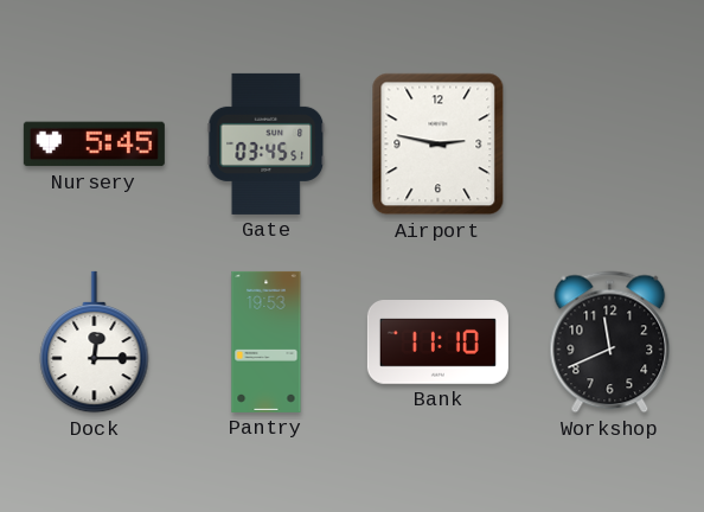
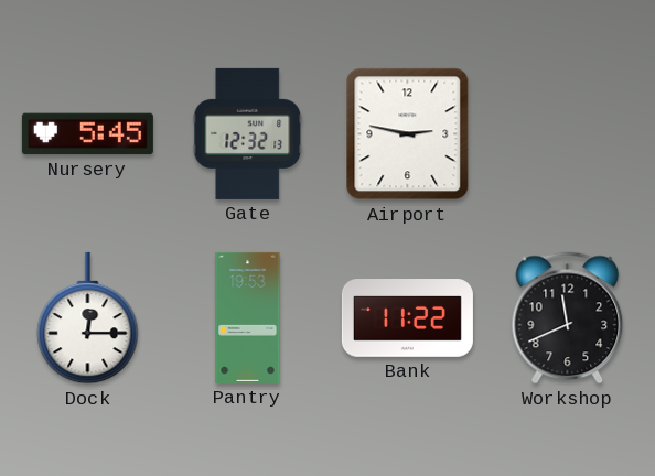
Gate: 03:45 -> 12:32
Bank: 11:10 -> 11:22
